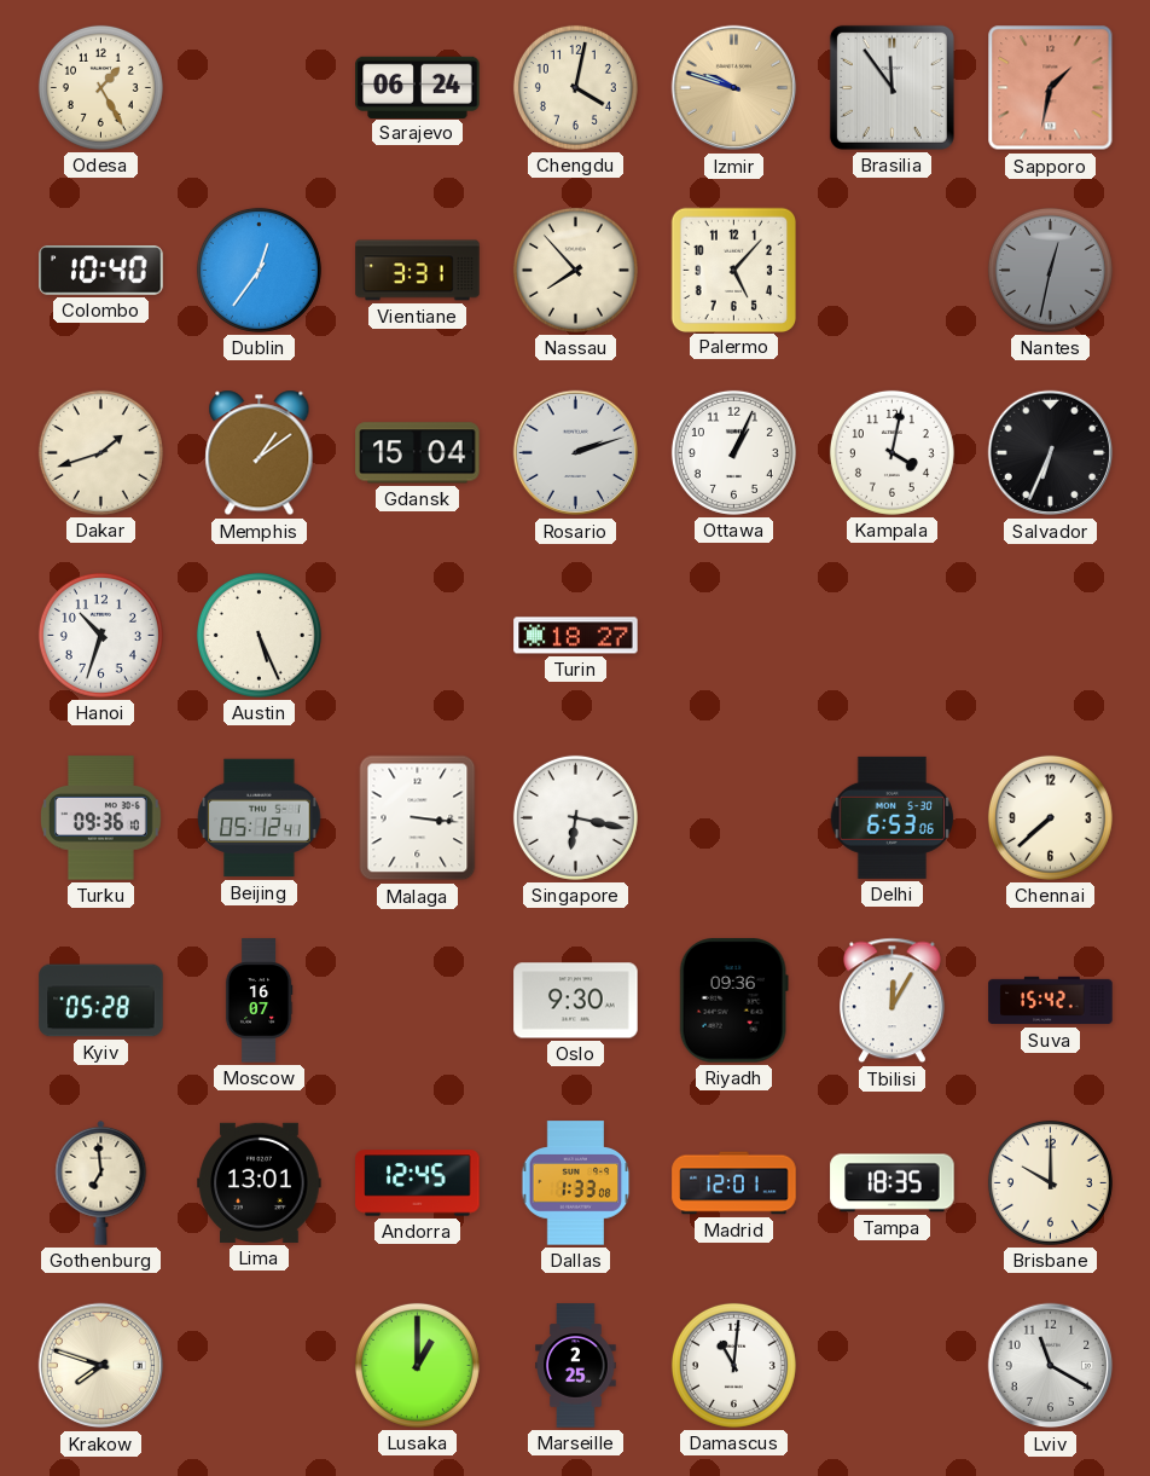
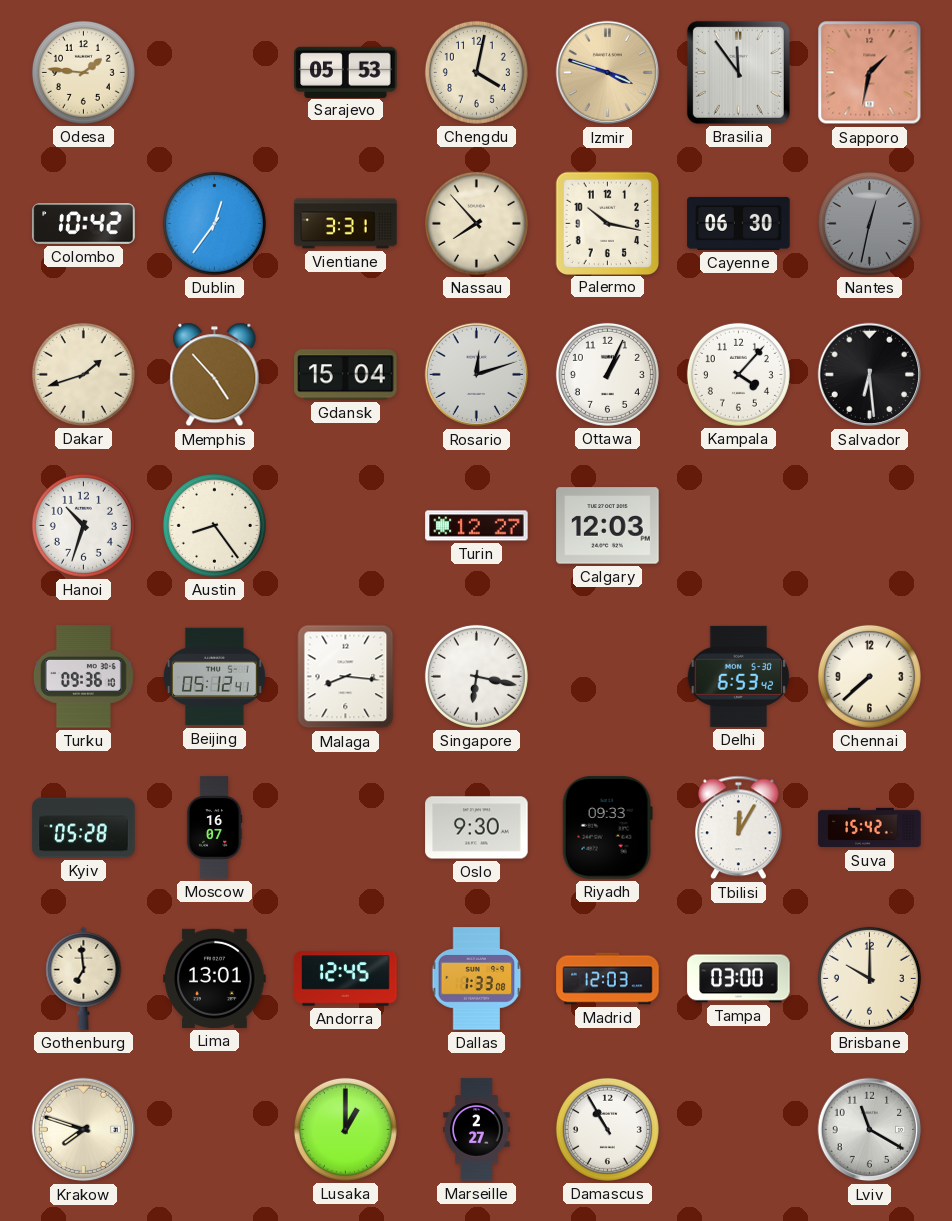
Odesa: 1:25 -> 1:46
Sarajevo: 06:24 -> 05:53
Izmir: 9:48 -> 3:48
Colombo: 10:40 -> 10:42
Palermo: 5:07 -> 10:17
Cayenne: none -> 06:30
Memphis: 1:09 -> 4:53
Rosario: 2:12 -> 12:12
Kampala: 4:02 -> 4:07
Salvador: 6:34 -> 6:29
Austin: 5:26 -> 8:24
Turin: 18:27 -> 12:27
Calgary: none -> 12:03
Malaga: 3:16 -> 8:16
Delhi: 6:53:06 -> 6:53:42
Riyadh: 09:36 -> 09:33
Madrid: 12:01 -> 12:03
Tampa: 18:35 -> 03:00
Marseille: 2:25 -> 2:27
Damascus: 11:01 -> 10:55
